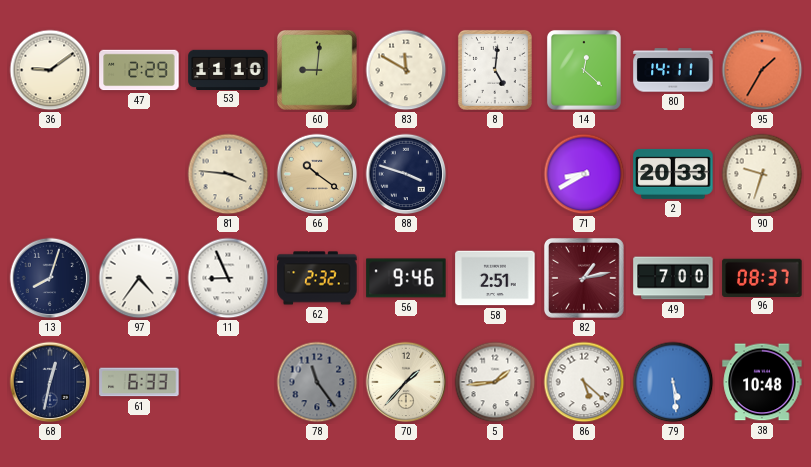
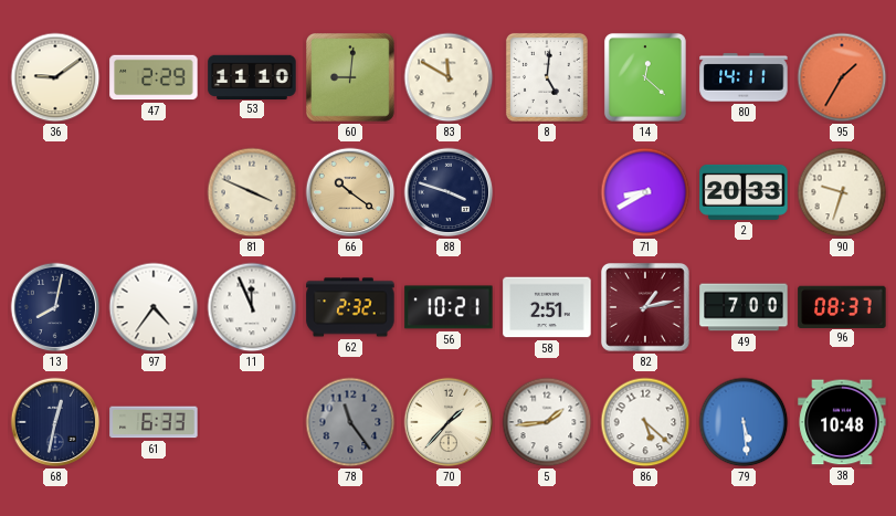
81: 3:46 -> 3:49
13: 8:03 -> 8:02
11: 8:56 -> 11:56
56: 9:46 -> 10:21
